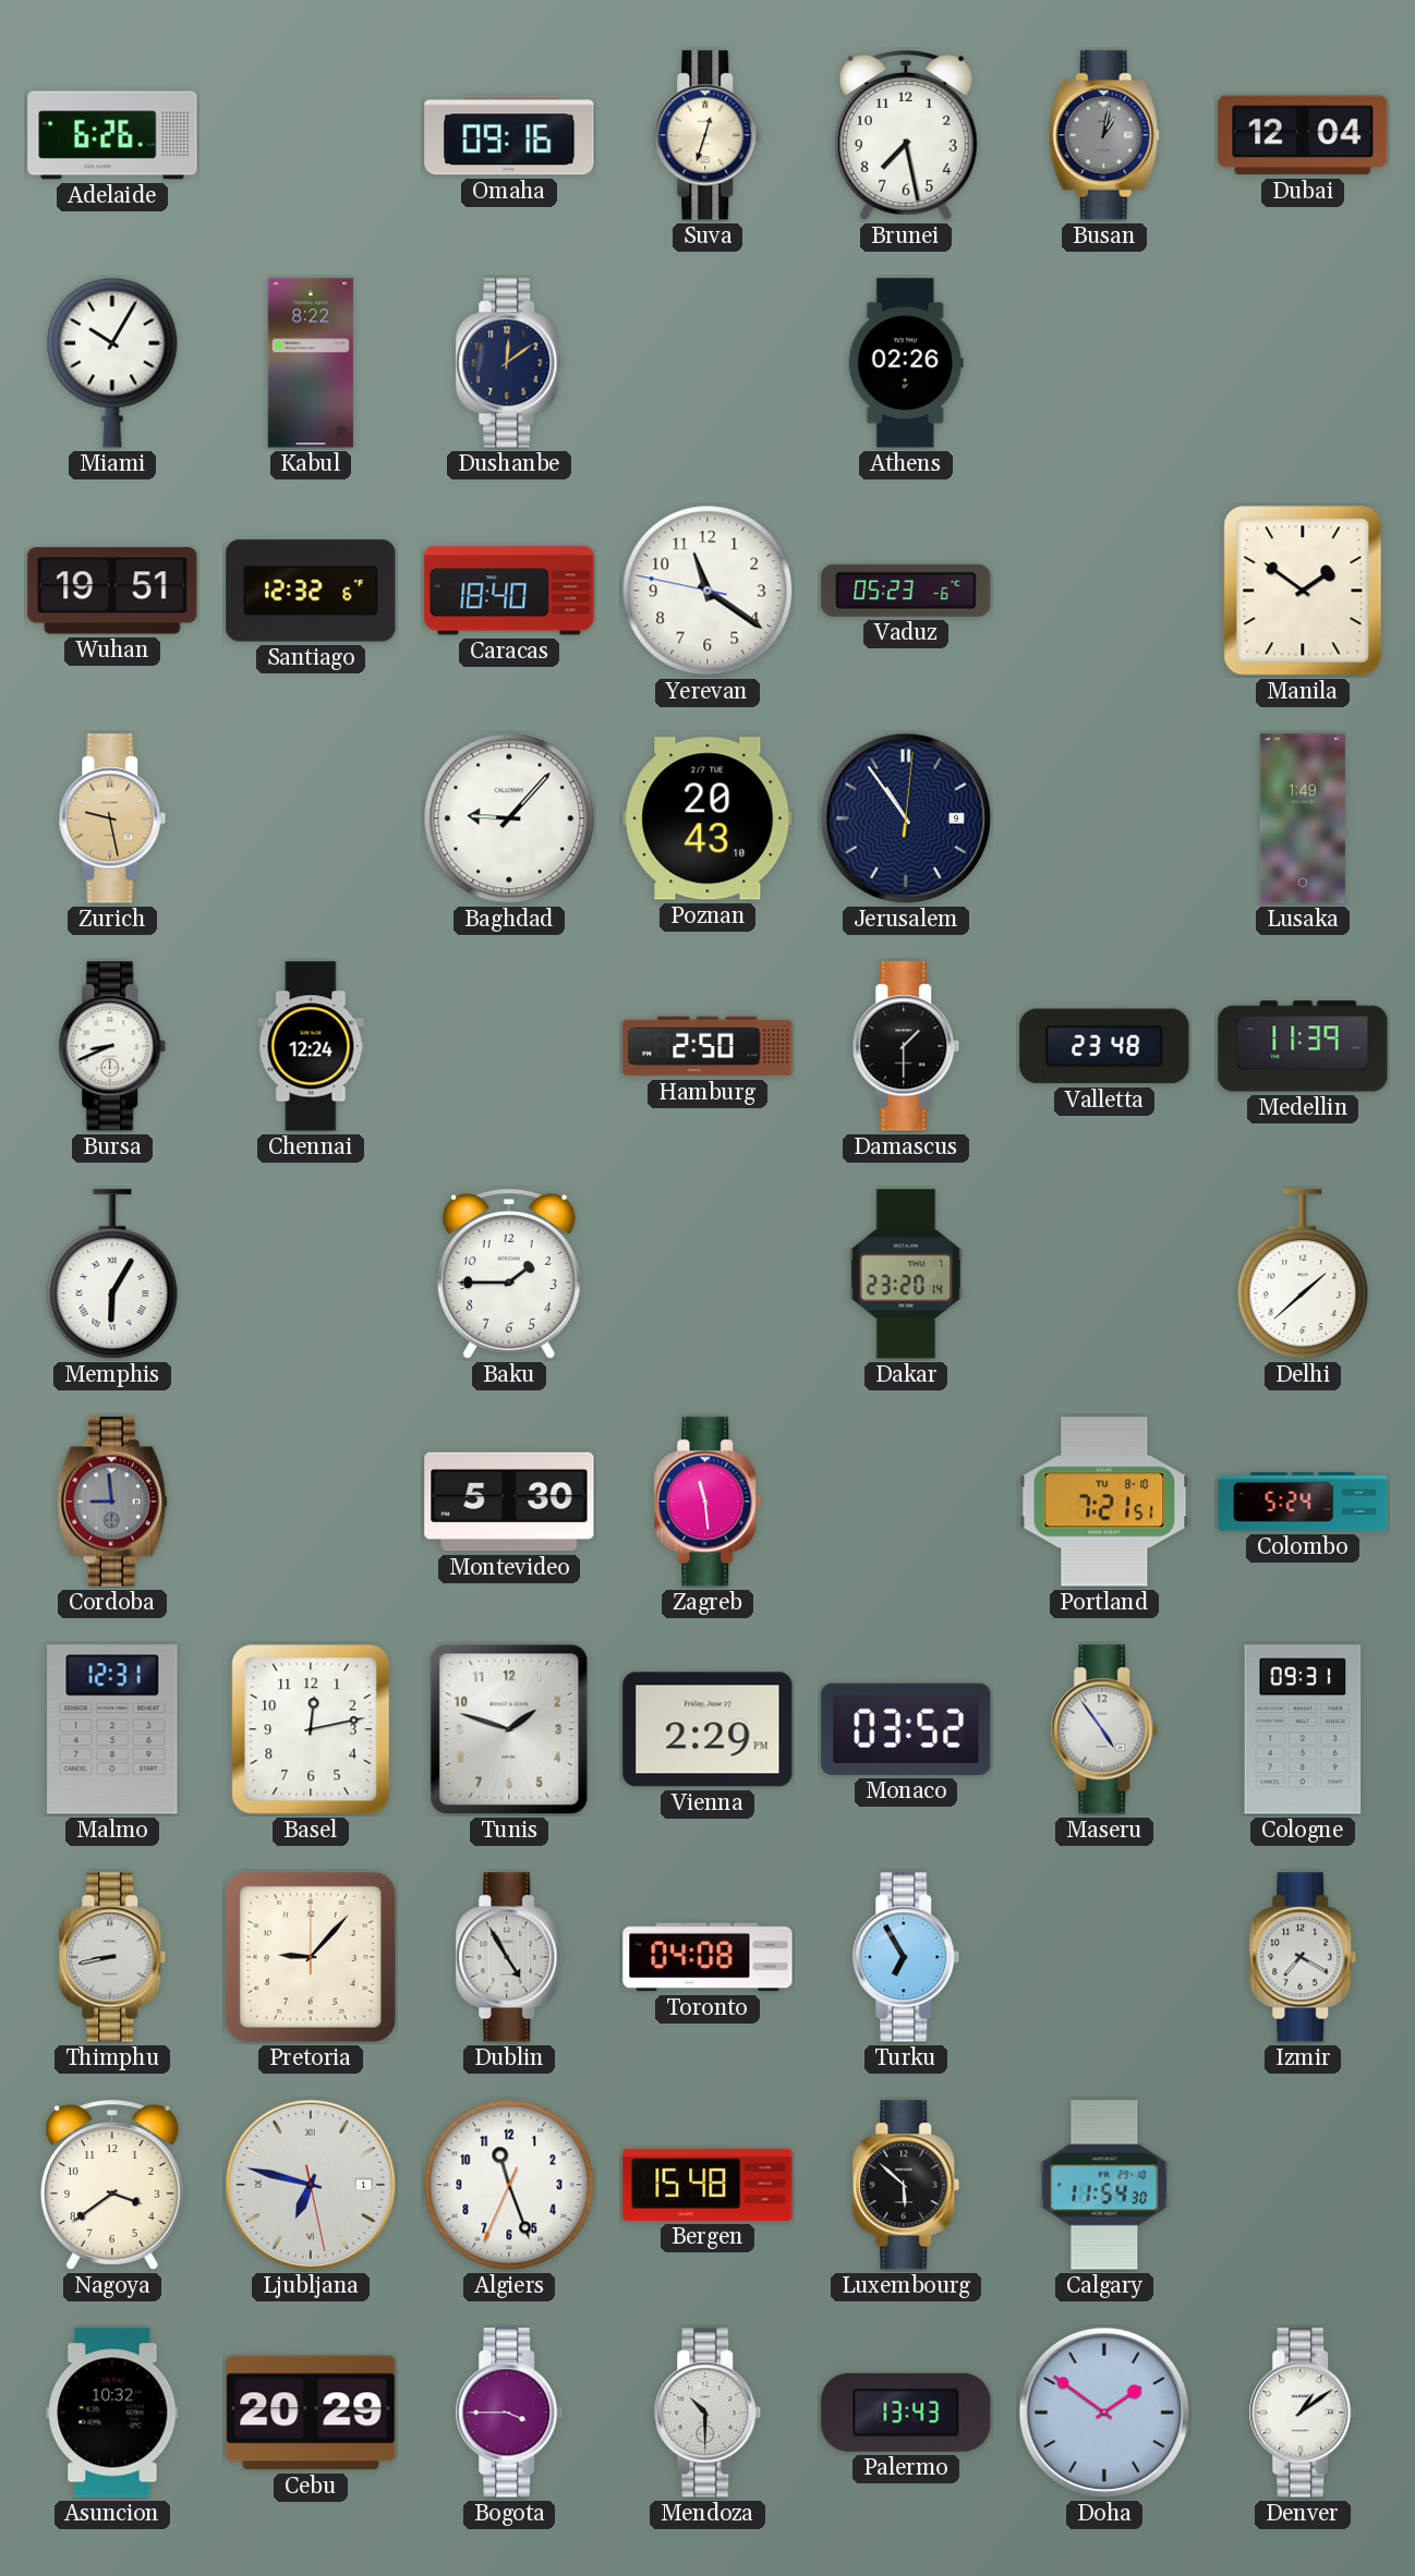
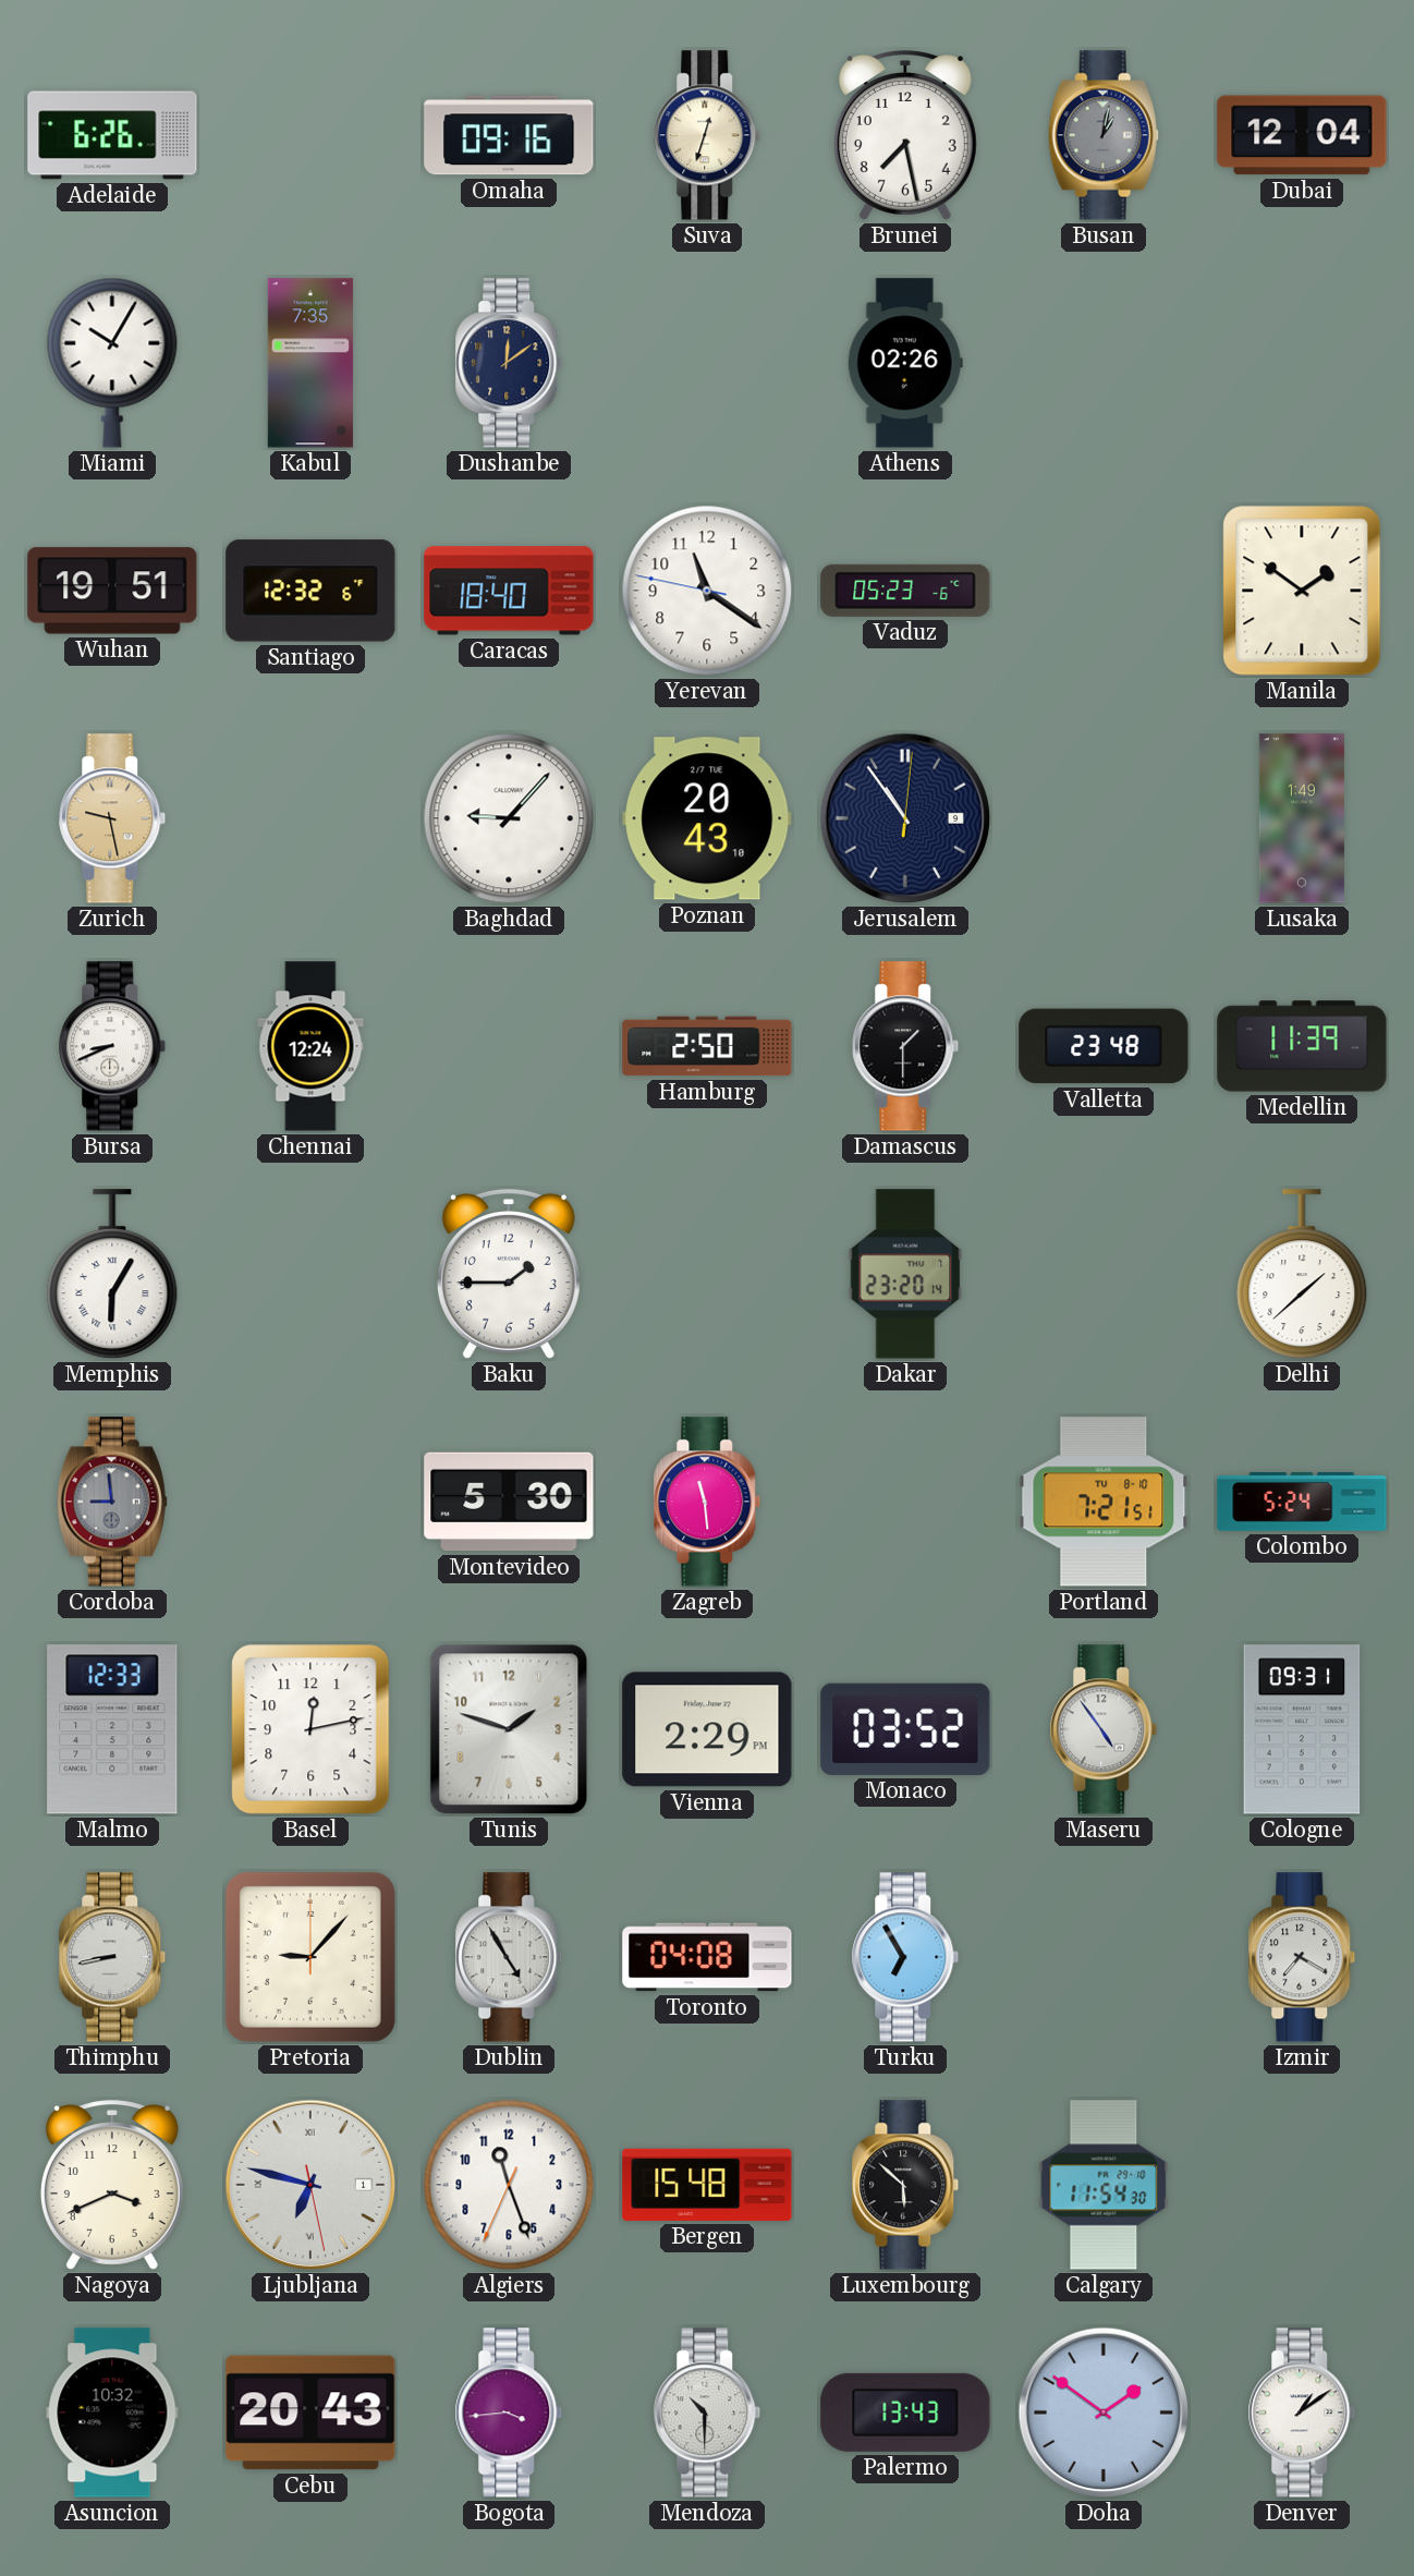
Kabul: 8:22 -> 7:35
Malmo: 12:31 -> 12:33
Nagoya: 3:39 -> 3:41
Cebu: 20:29 -> 20:43
Bogota: 3:45 -> 3:44
